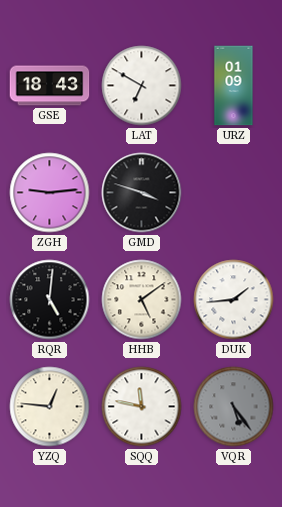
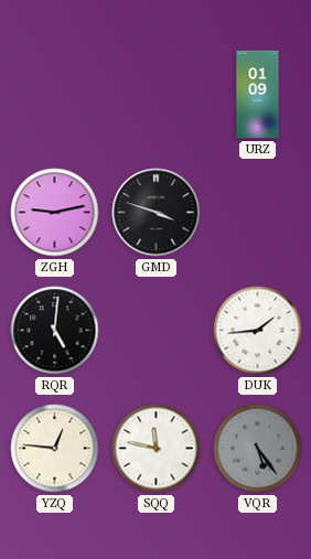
GSE: 18:43 -> none
LAT: 6:50 -> none
ZGH: 9:14 -> 9:13
HHB: 5:09 -> none
